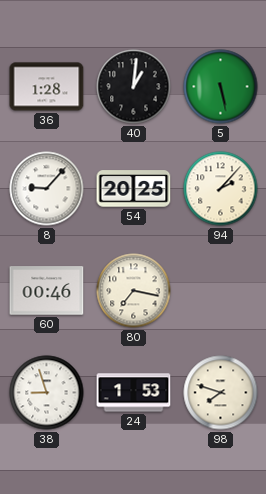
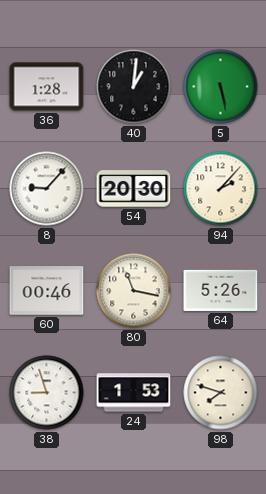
54: 20:25 -> 20:30
80: 7:17 -> 11:17
64: none -> 5:26
